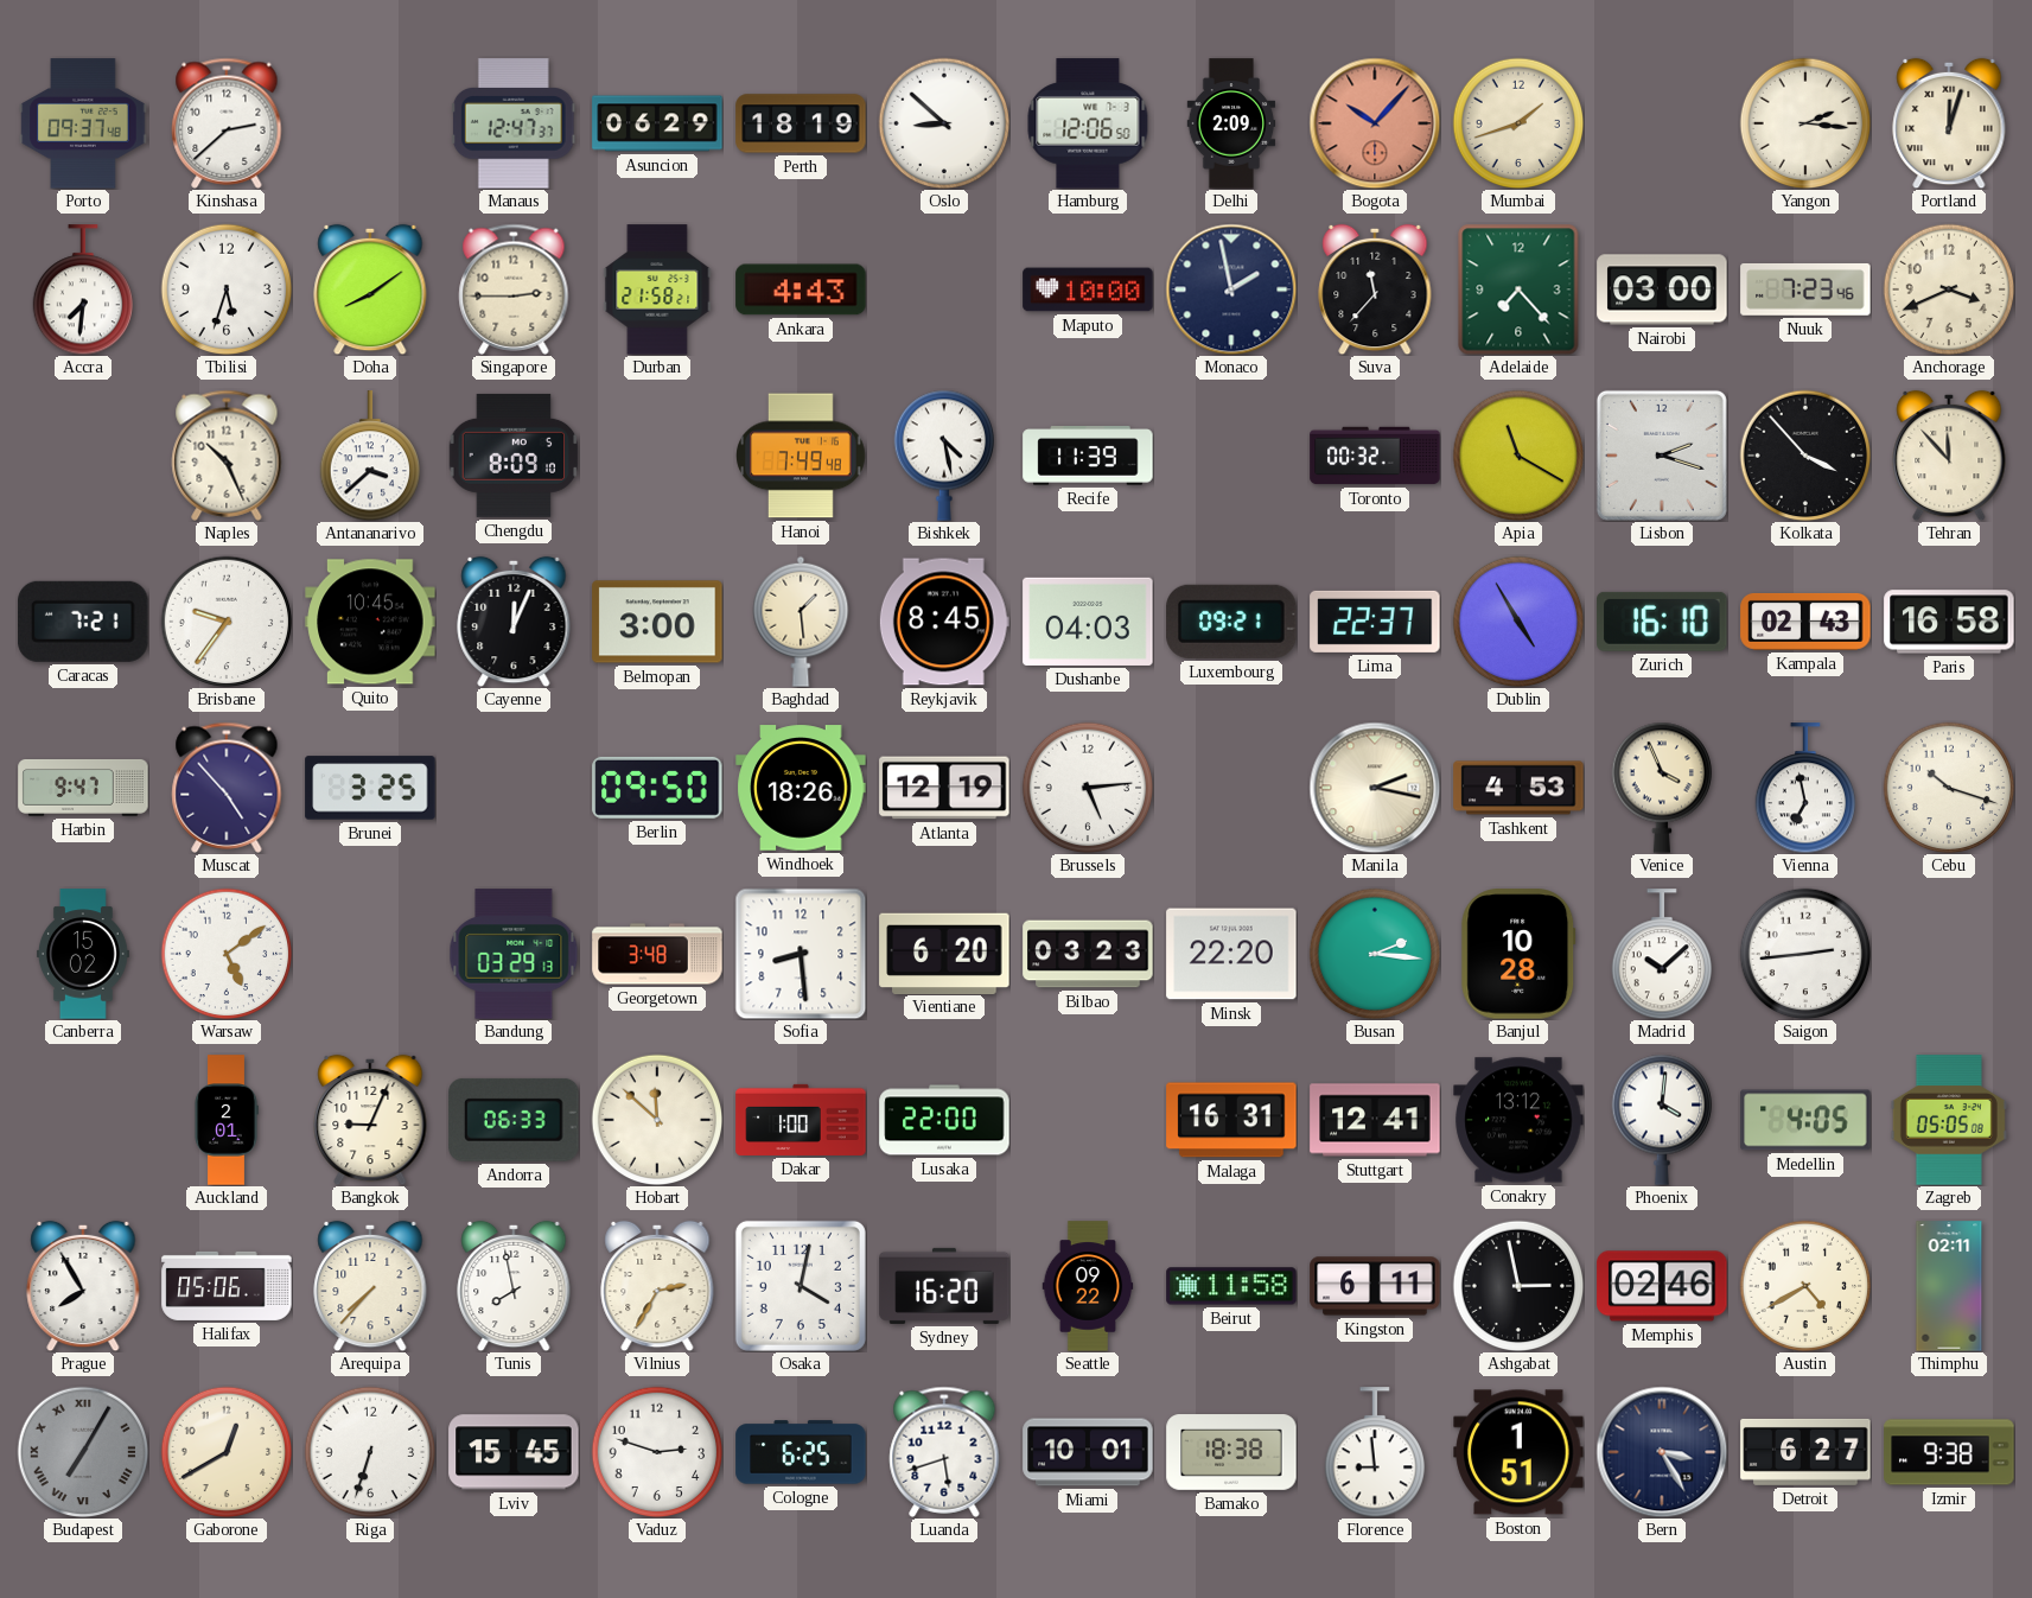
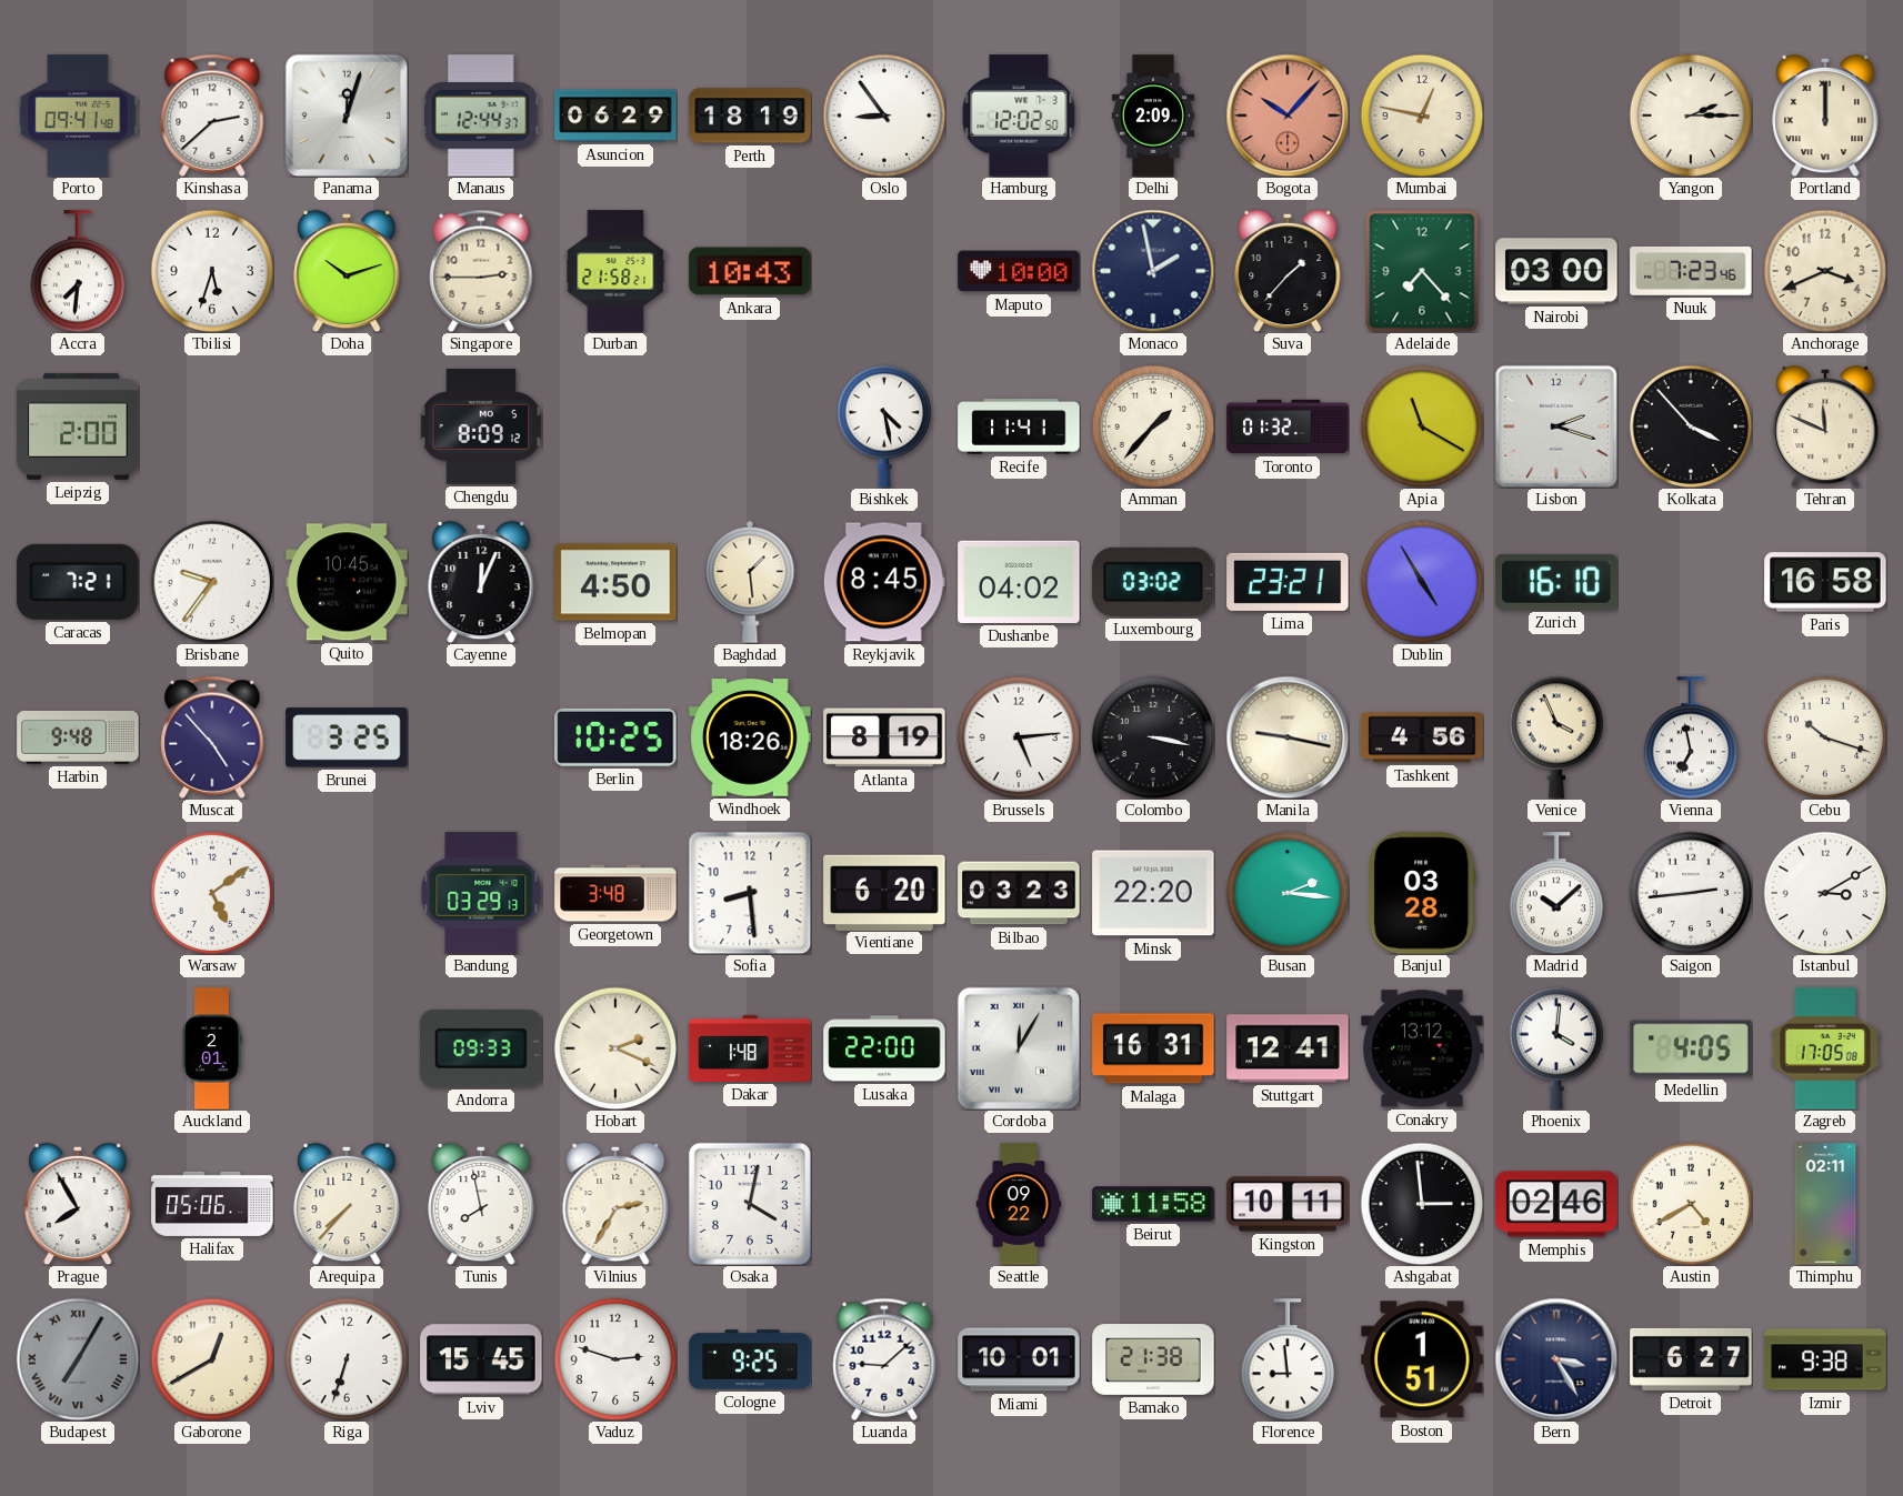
Porto: 09:37 -> 09:41
Panama: none -> 12:03
Manaus: 12:47 -> 12:44
Oslo: 8:52 -> 8:54
Hamburg: 12:06 -> 12:02
Mumbai: 1:42 -> 12:47
Yangon: 2:16 -> 2:15
Portland: 12:03 -> 12:00
Doha: 8:09 -> 10:12
Ankara: 4:43 -> 10:43
Suva: 11:37 -> 1:37
Leipzig: none -> 2:00
Naples: 10:26 -> none
Antananarivo: 3:38 -> none
Chengdu: 8:09:10 -> 8:09:12
Hanoi: 7:49 -> none
Recife: 11:39 -> 11:41
Amman: none -> 1:37
Toronto: 00:32 -> 01:32
Tehran: 11:53 -> 11:49
Belmopan: 3:00 -> 4:50
Dushanbe: 04:03 -> 04:02
Luxembourg: 09:21 -> 03:02
Lima: 22:37 -> 23:21
Kampala: 02:43 -> none
Harbin: 9:47 -> 9:48
Berlin: 09:50 -> 10:25
Atlanta: 12:19 -> 8:19
Colombo: none -> 3:17
Manila: 2:17 -> 9:17
Tashkent: 4:53 -> 4:56
Canberra: 15:02 -> none
Banjul: 10:28 -> 03:28
Istanbul: none -> 3:10
Bangkok: 9:04 -> none
Andorra: 06:33 -> 09:33
Hobart: 11:52 -> 2:19
Dakar: 1:00 -> 1:48
Cordoba: none -> 12:05
Zagreb: 05:05 -> 17:05
Sydney: 16:20 -> none
Kingston: 6:11 -> 10:11
Ashgabat: 2:58 -> 2:59
Cologne: 6:25 -> 9:25
Luanda: 5:42 -> 9:08
Bamako: 18:38 -> 21:38
